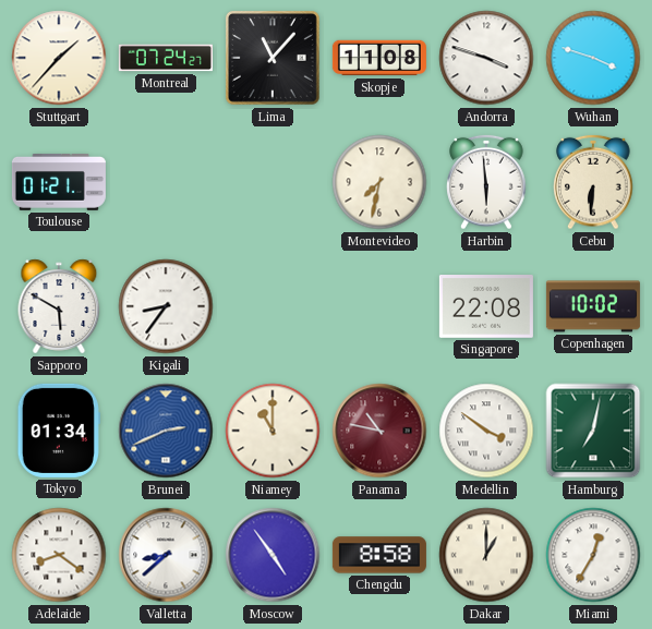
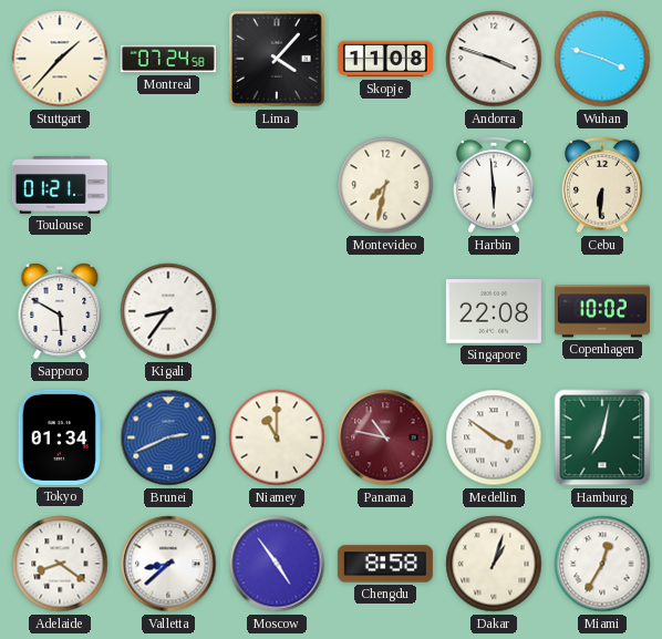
Montreal: 07:24:27 -> 07:24:58
Lima: 11:07 -> 4:07
Dakar: 1:00 -> 1:03
